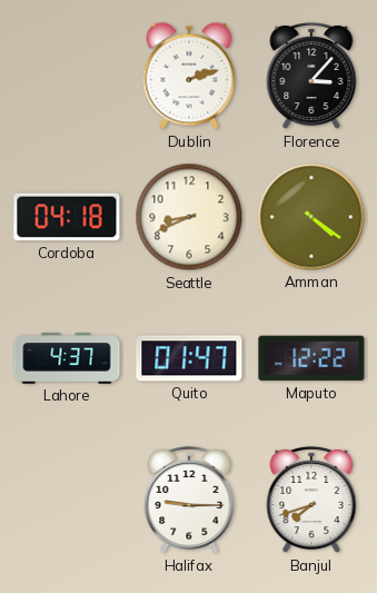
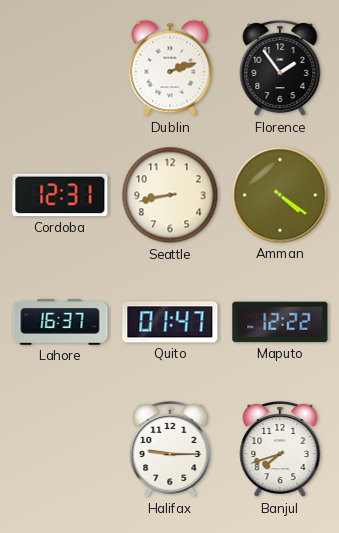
Florence: 3:07 -> 1:54
Cordoba: 04:18 -> 12:31
Seattle: 8:41 -> 8:43
Lahore: 4:37 -> 16:37
